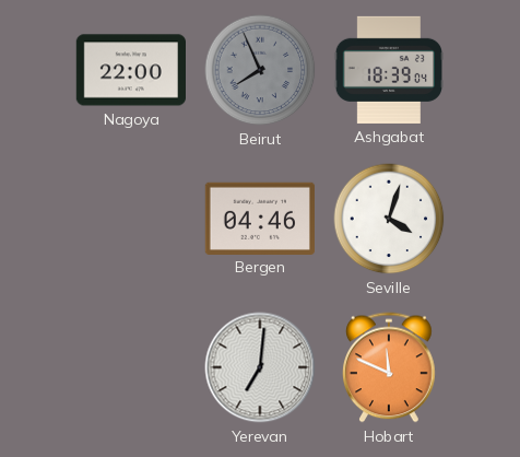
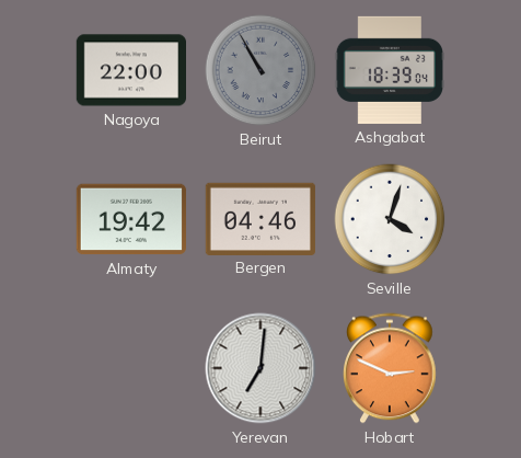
Beirut: 7:56 -> 10:55
Almaty: none -> 19:42
Hobart: 11:49 -> 2:49
